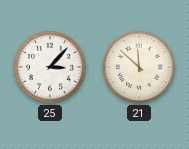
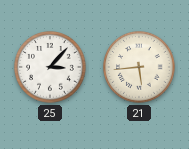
21: 11:52 -> 5:44
